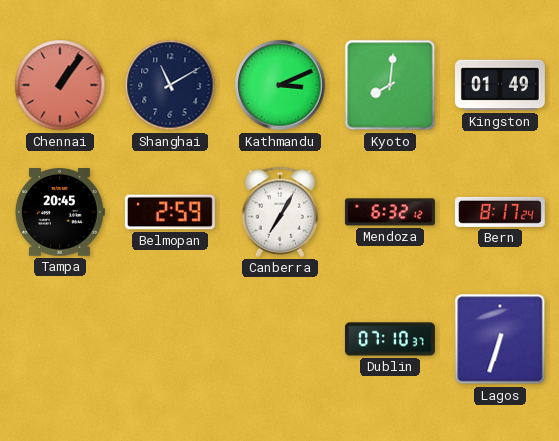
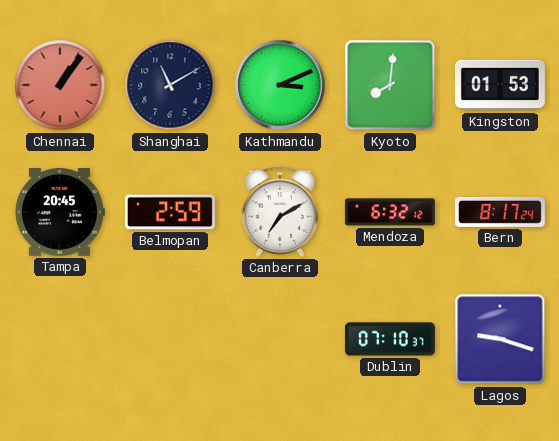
Kingston: 01:49 -> 01:53
Canberra: 7:05 -> 7:10
Lagos: 6:33 -> 9:18
